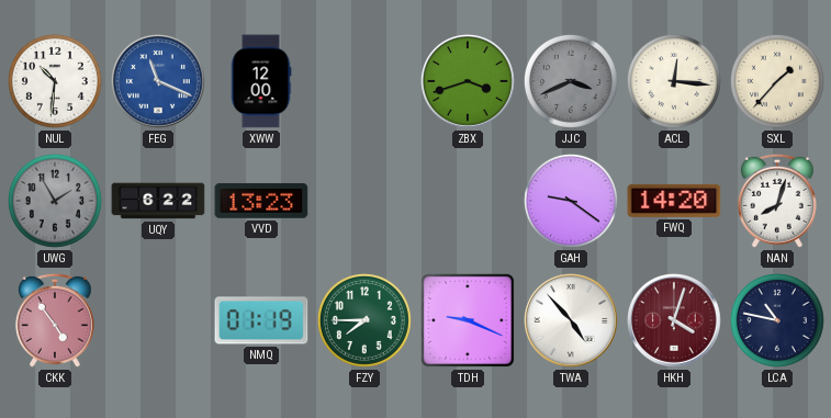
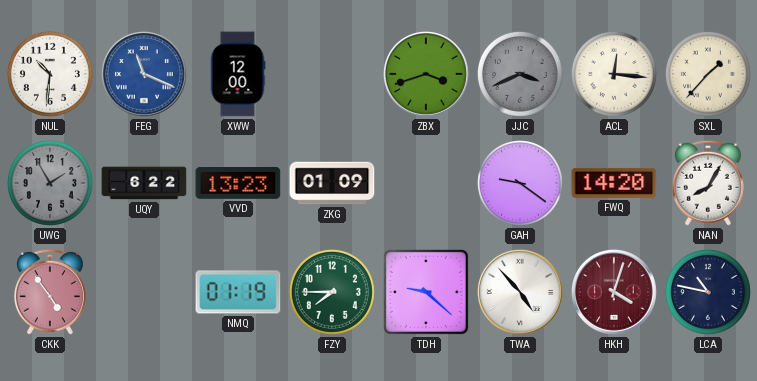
ZKG: none -> 01:09
NAN: 8:03 -> 8:05
TDH: 9:19 -> 9:22
